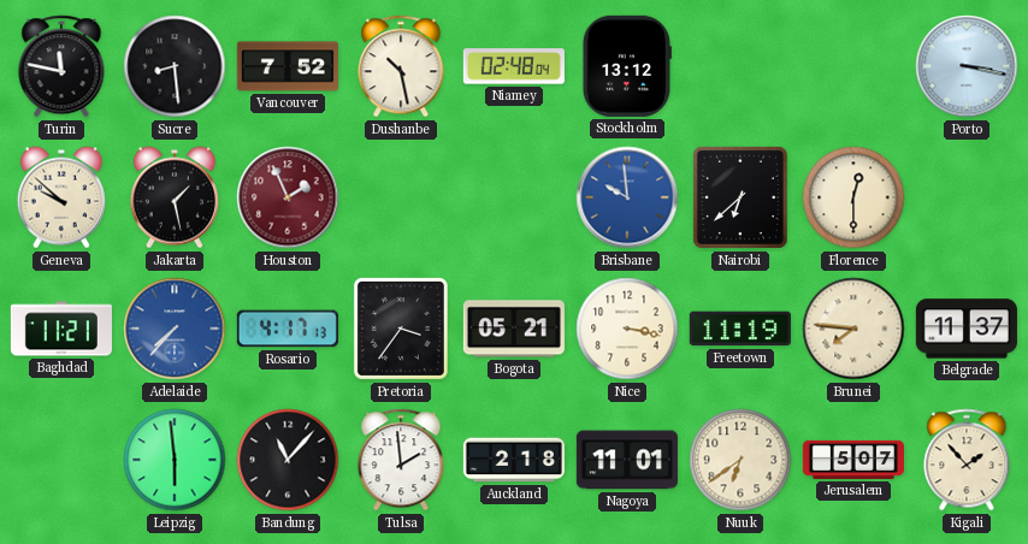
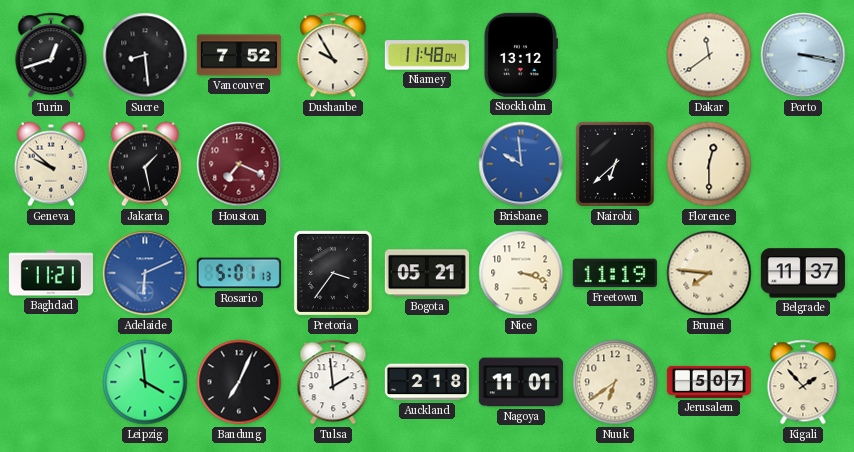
Turin: 11:47 -> 12:42
Dushanbe: 10:28 -> 9:55
Niamey: 02:48 -> 11:48
Dakar: none -> 11:39
Houston: 1:56 -> 7:19
Adelaide: 7:37 -> 6:11
Rosario: 4:17 -> 5:01
Nice: 3:17 -> 3:18
Leipzig: 5:59 -> 3:59
Bandung: 11:07 -> 7:04
